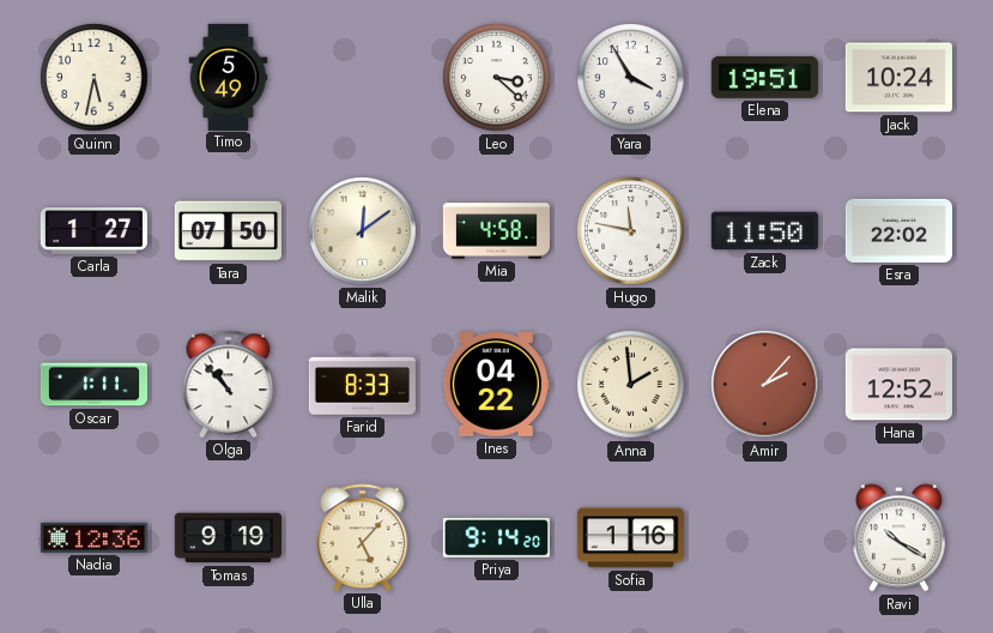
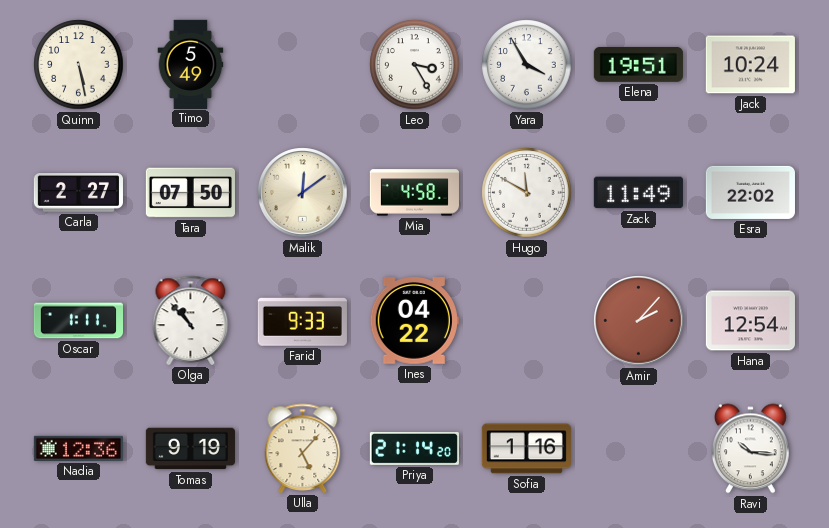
Quinn: 5:32 -> 5:28
Leo: 3:22 -> 3:25
Carla: 1:27 -> 2:27
Hugo: 11:47 -> 11:50
Zack: 11:50 -> 11:49
Farid: 8:33 -> 9:33
Anna: 1:59 -> none
Hana: 12:52 -> 12:54
Priya: 9:14 -> 21:14
Ravi: 10:20 -> 10:16
